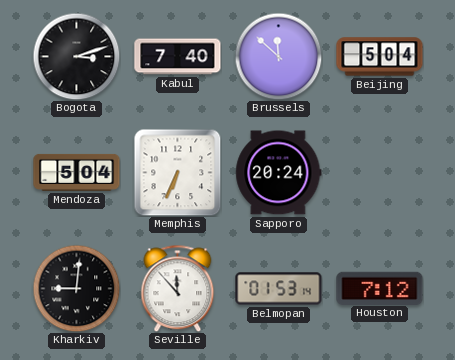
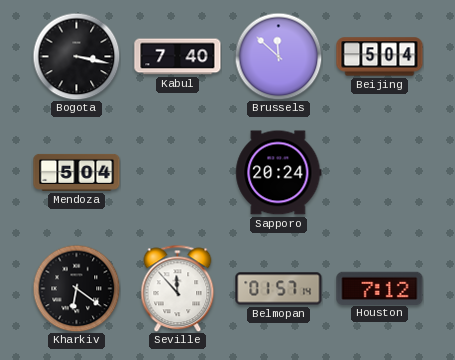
Bogota: 3:12 -> 3:17
Memphis: 6:34 -> none
Kharkiv: 9:01 -> 6:21
Belmopan: 01:53 -> 01:57
